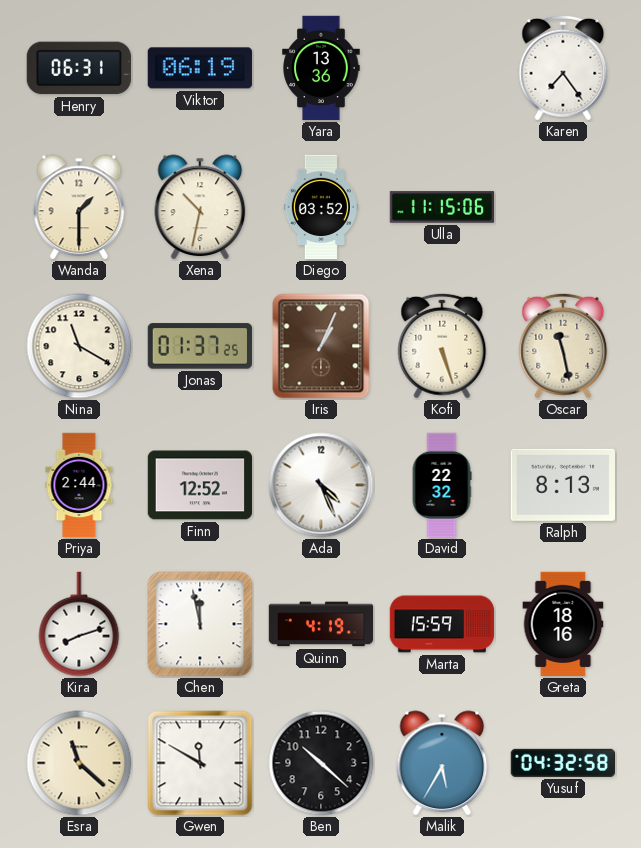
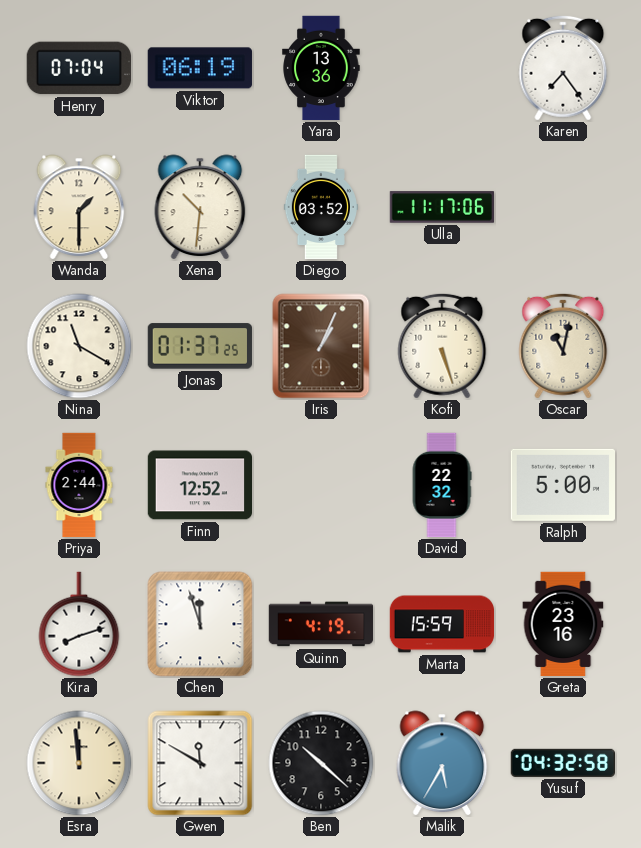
Henry: 06:31 -> 07:04
Xena: 10:32 -> 10:31
Ulla: 11:15 -> 11:17
Oscar: 11:28 -> 11:02
Ada: 4:26 -> none
Ralph: 8:13 -> 5:00
Chen: 11:58 -> 11:57
Greta: 18:16 -> 23:16
Esra: 11:22 -> 11:59
